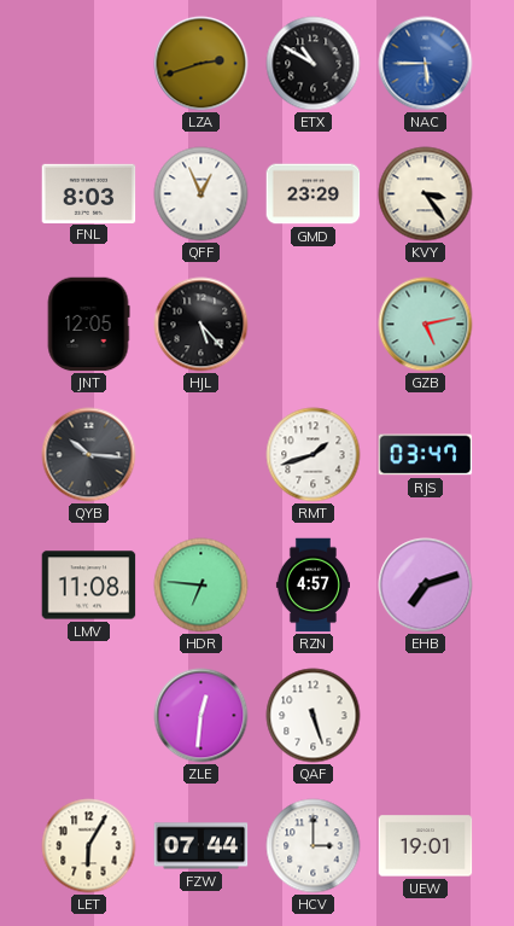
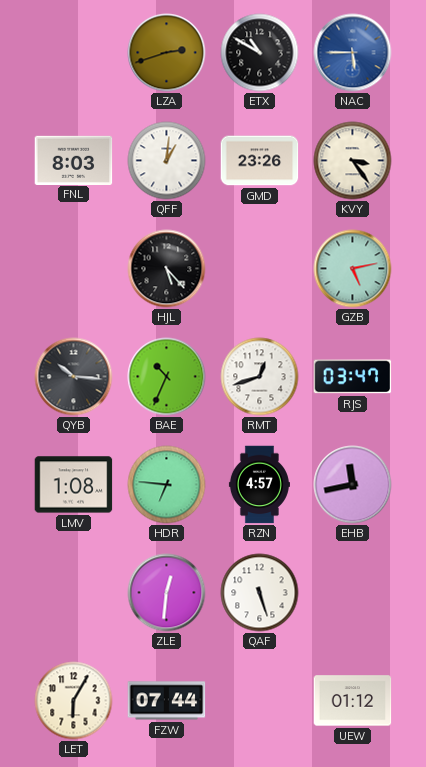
QFF: 12:56 -> 1:01
GMD: 23:29 -> 23:26
JNT: 12:05 -> none
BAE: none -> 10:34
RMT: 1:42 -> 12:42
LMV: 11:08 -> 1:08
EHB: 7:12 -> 11:43
HCV: 3:00 -> none
UEW: 19:01 -> 01:12
